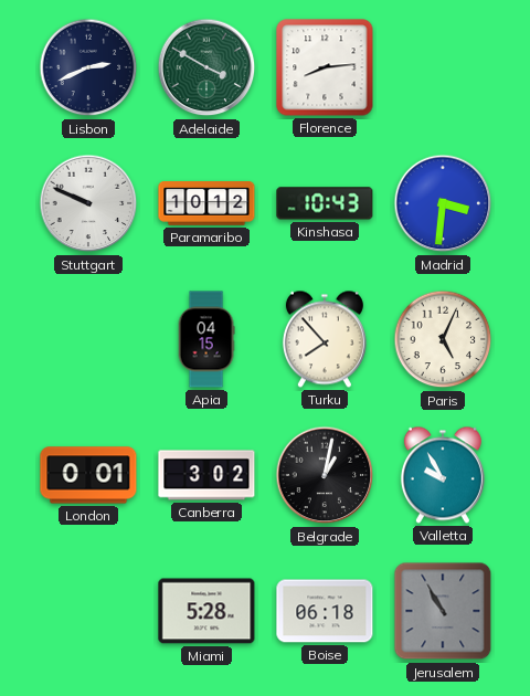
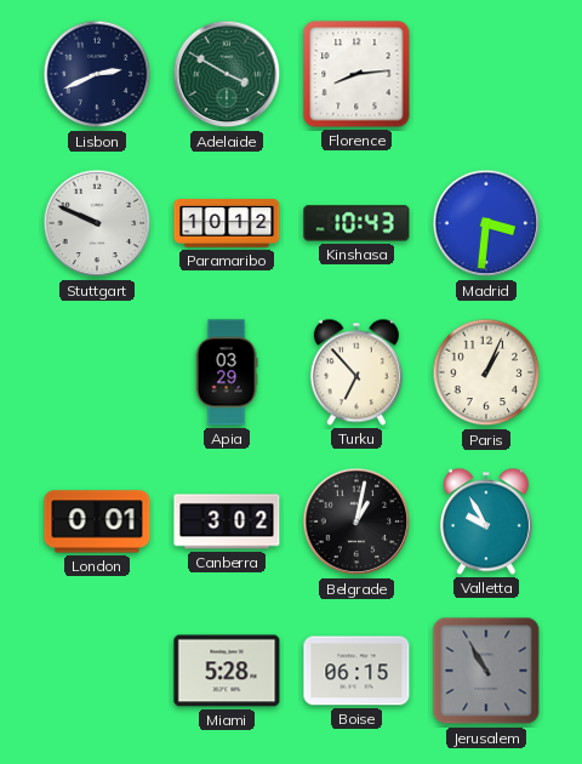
Apia: 04:15 -> 03:29
Turku: 7:53 -> 6:53
Paris: 5:04 -> 1:04
Boise: 06:18 -> 06:15
